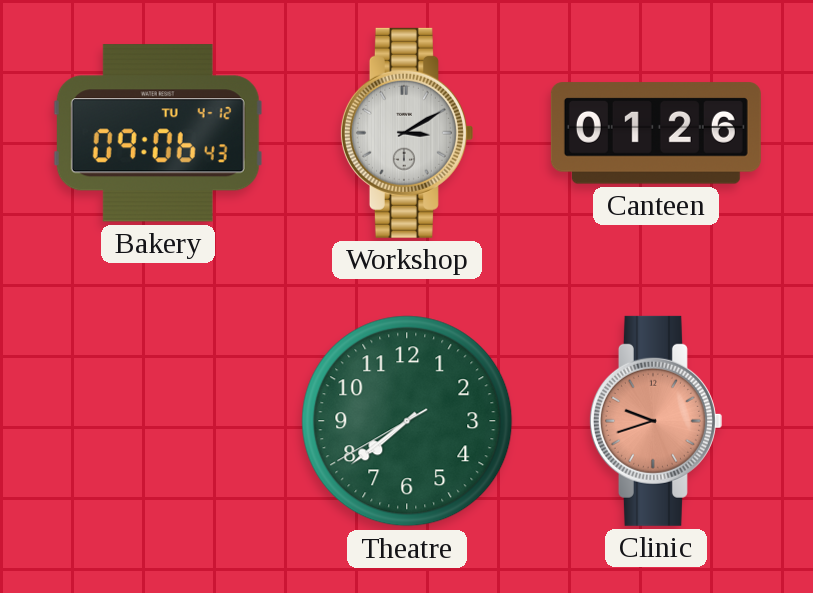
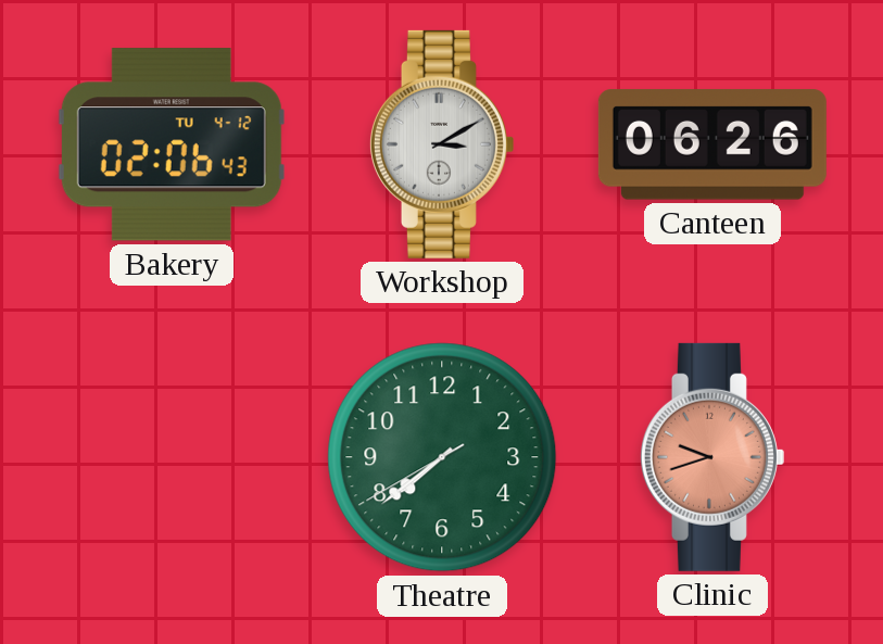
Bakery: 09:06 -> 02:06
Canteen: 01:26 -> 06:26
